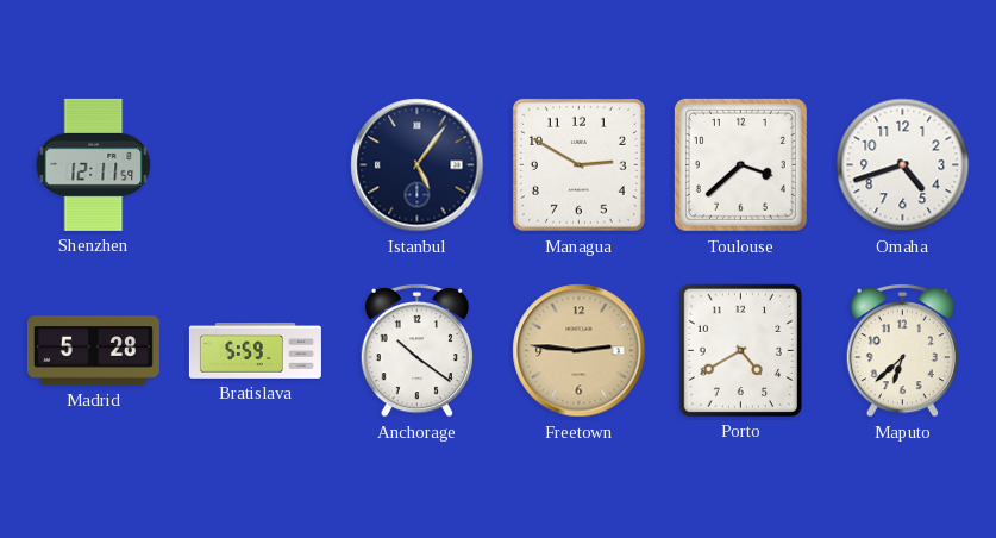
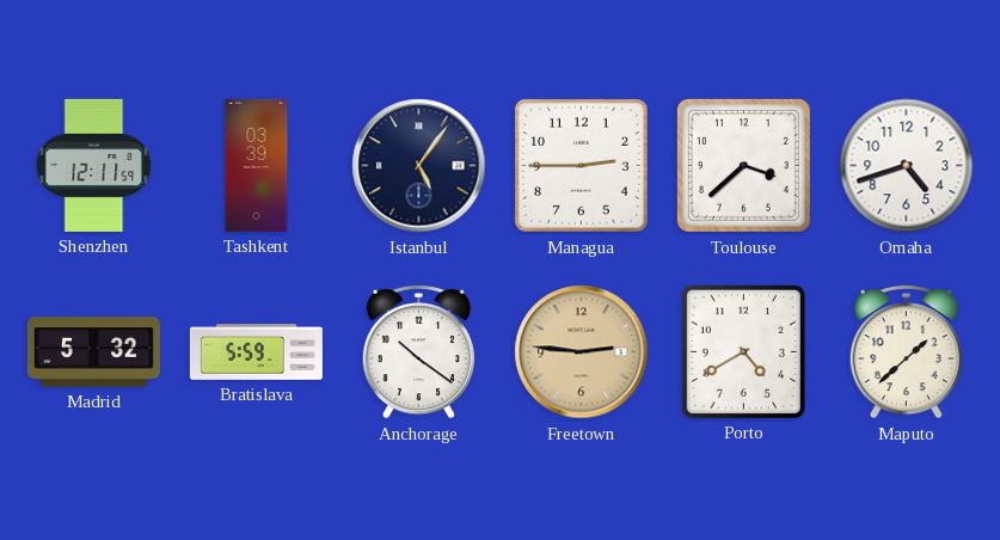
Tashkent: none -> 03:39
Managua: 2:50 -> 2:45
Madrid: 5:28 -> 5:32
Maputo: 6:38 -> 1:38
